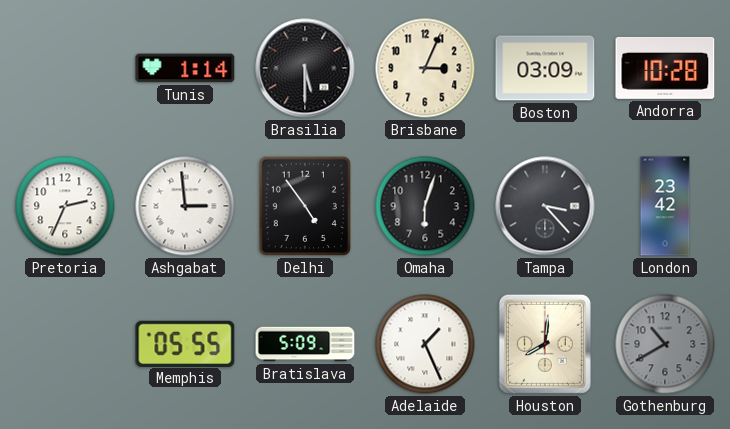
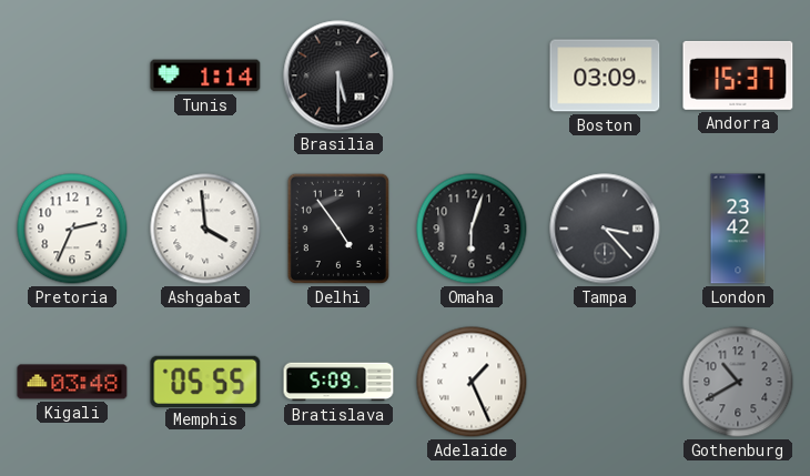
Brisbane: 3:04 -> none
Andorra: 10:28 -> 15:37
Ashgabat: 2:59 -> 3:59
Kigali: none -> 03:48
Houston: 8:01 -> none
